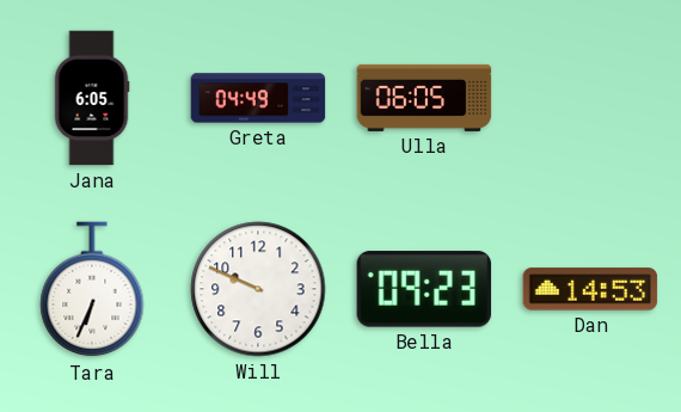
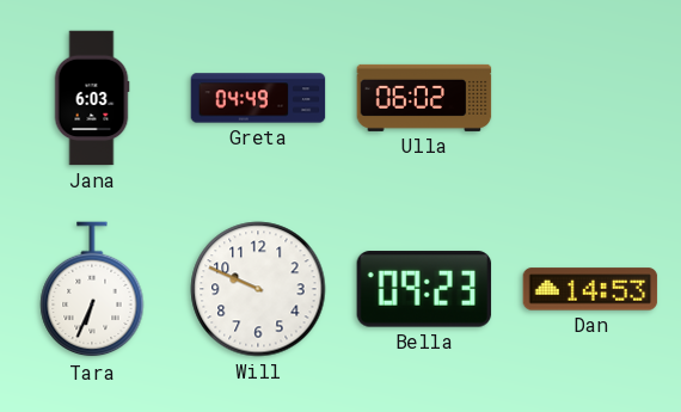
Jana: 6:05 -> 6:03
Ulla: 06:05 -> 06:02
